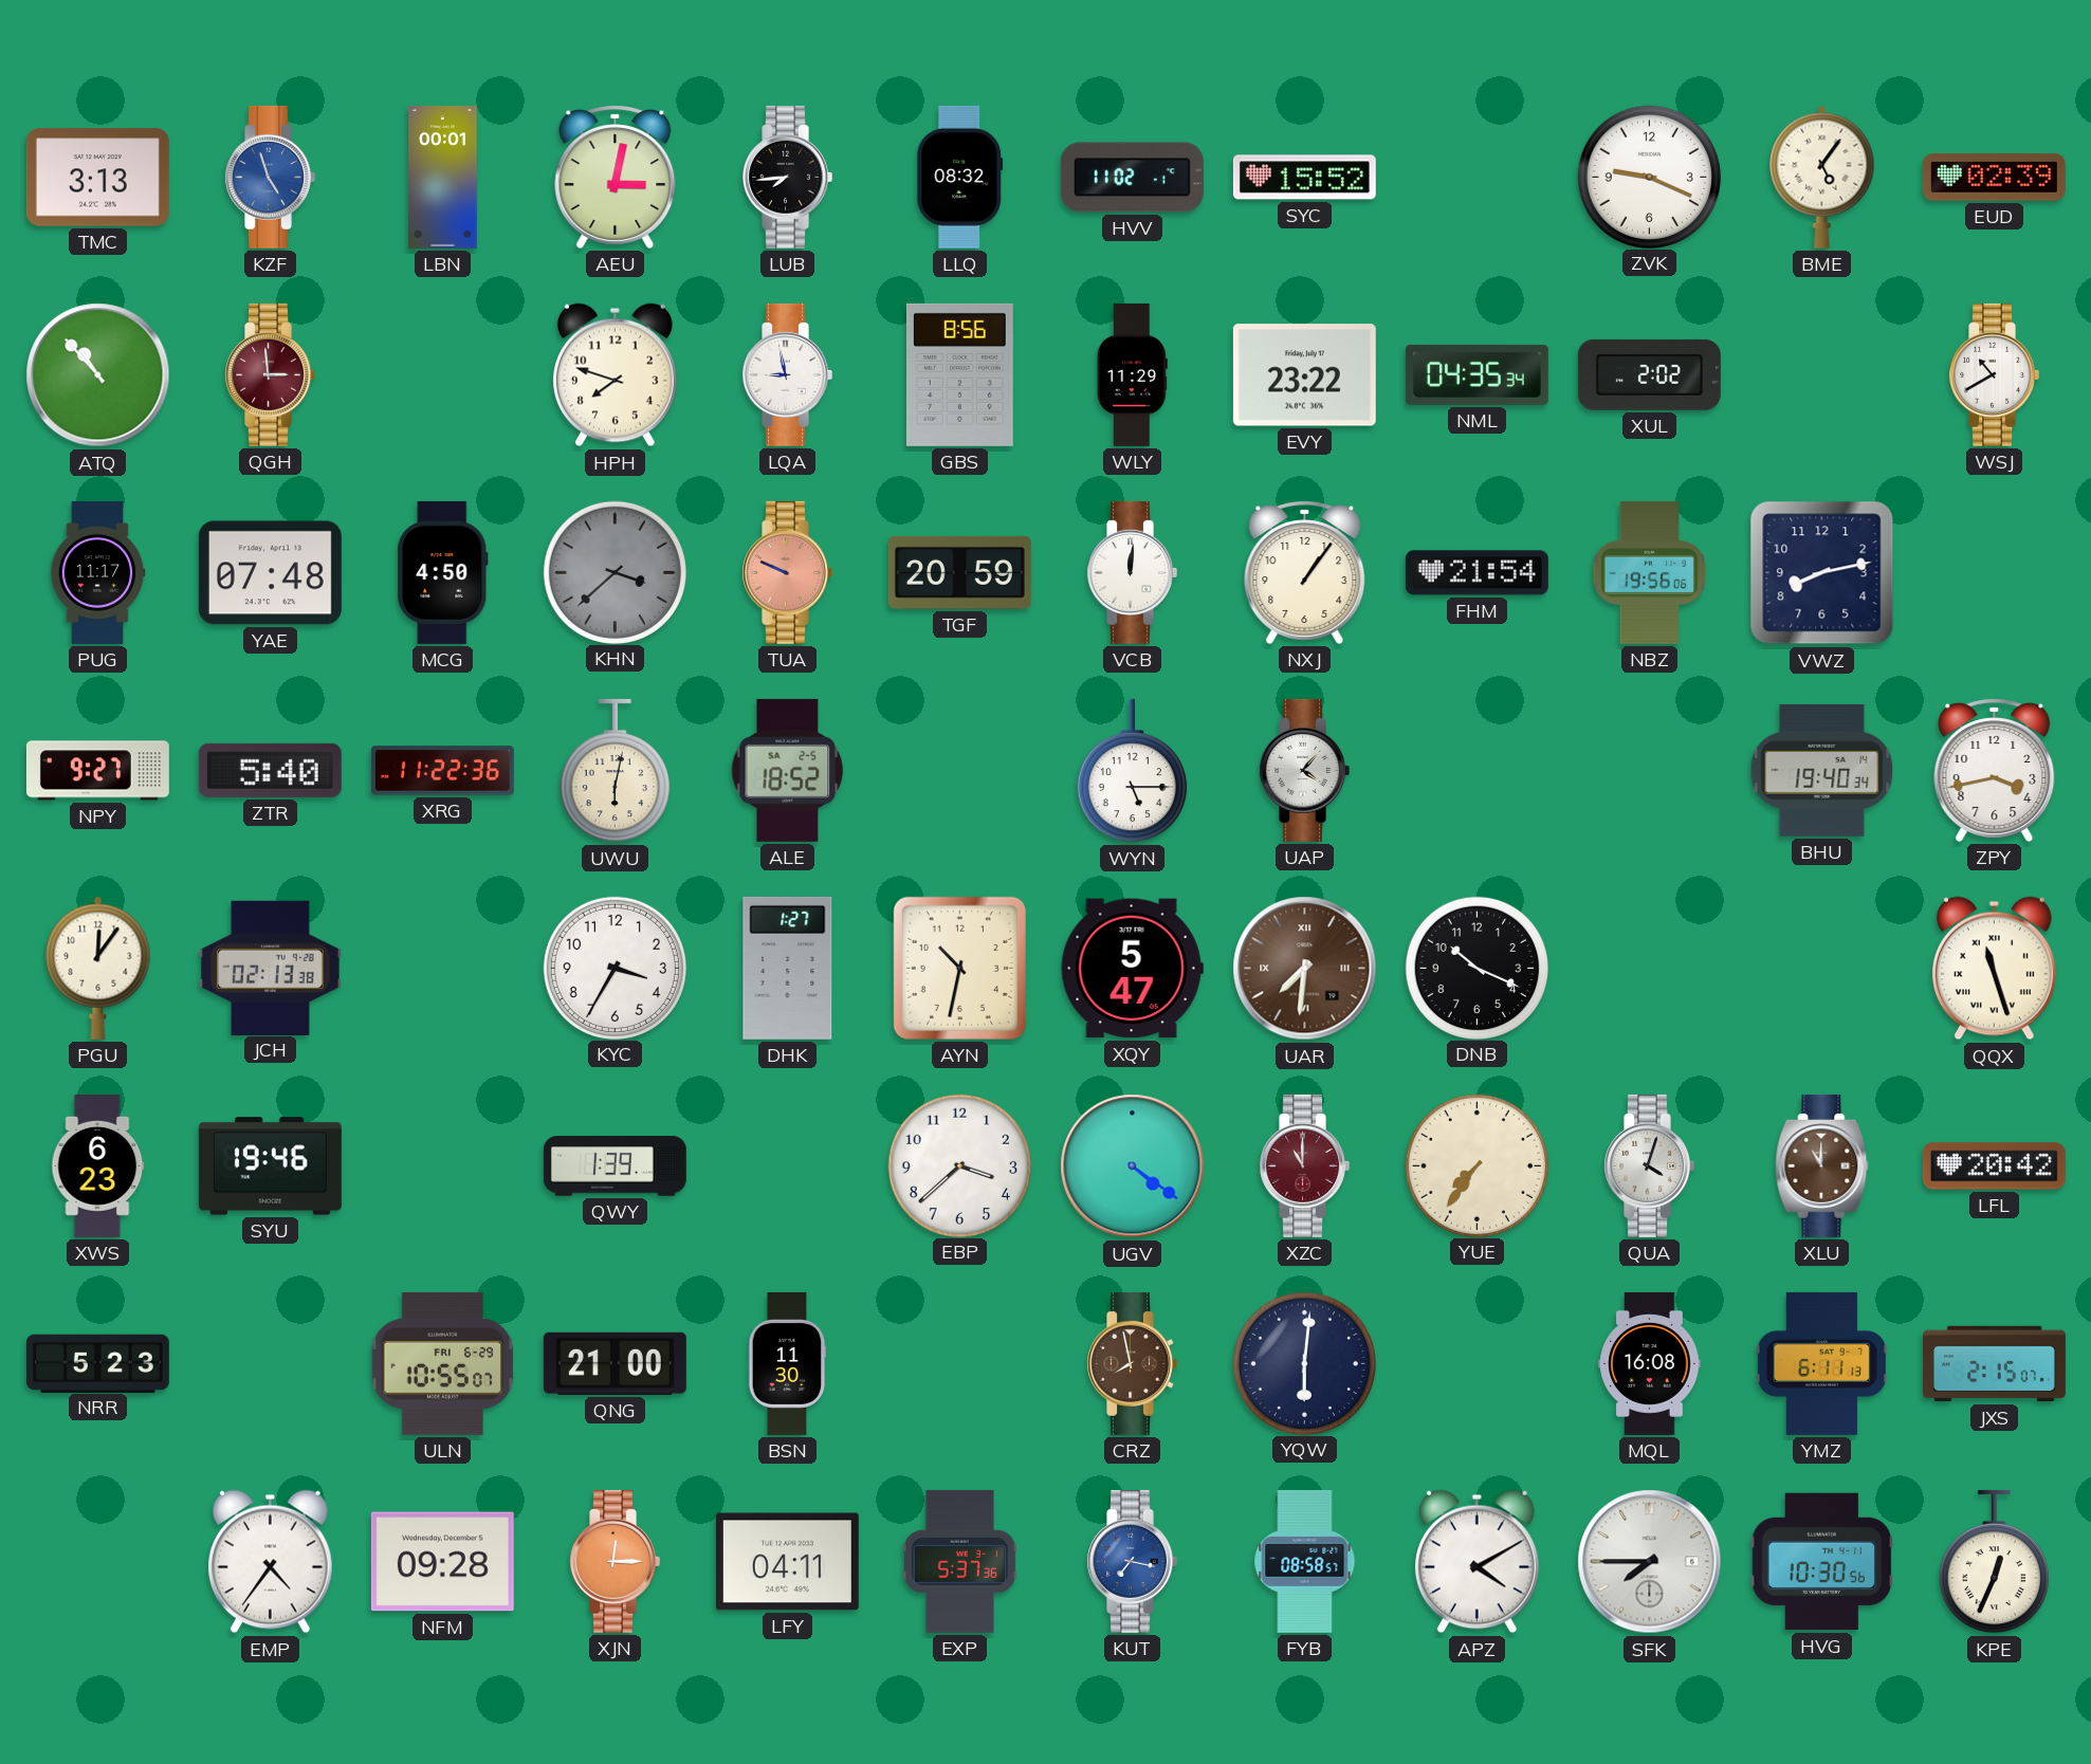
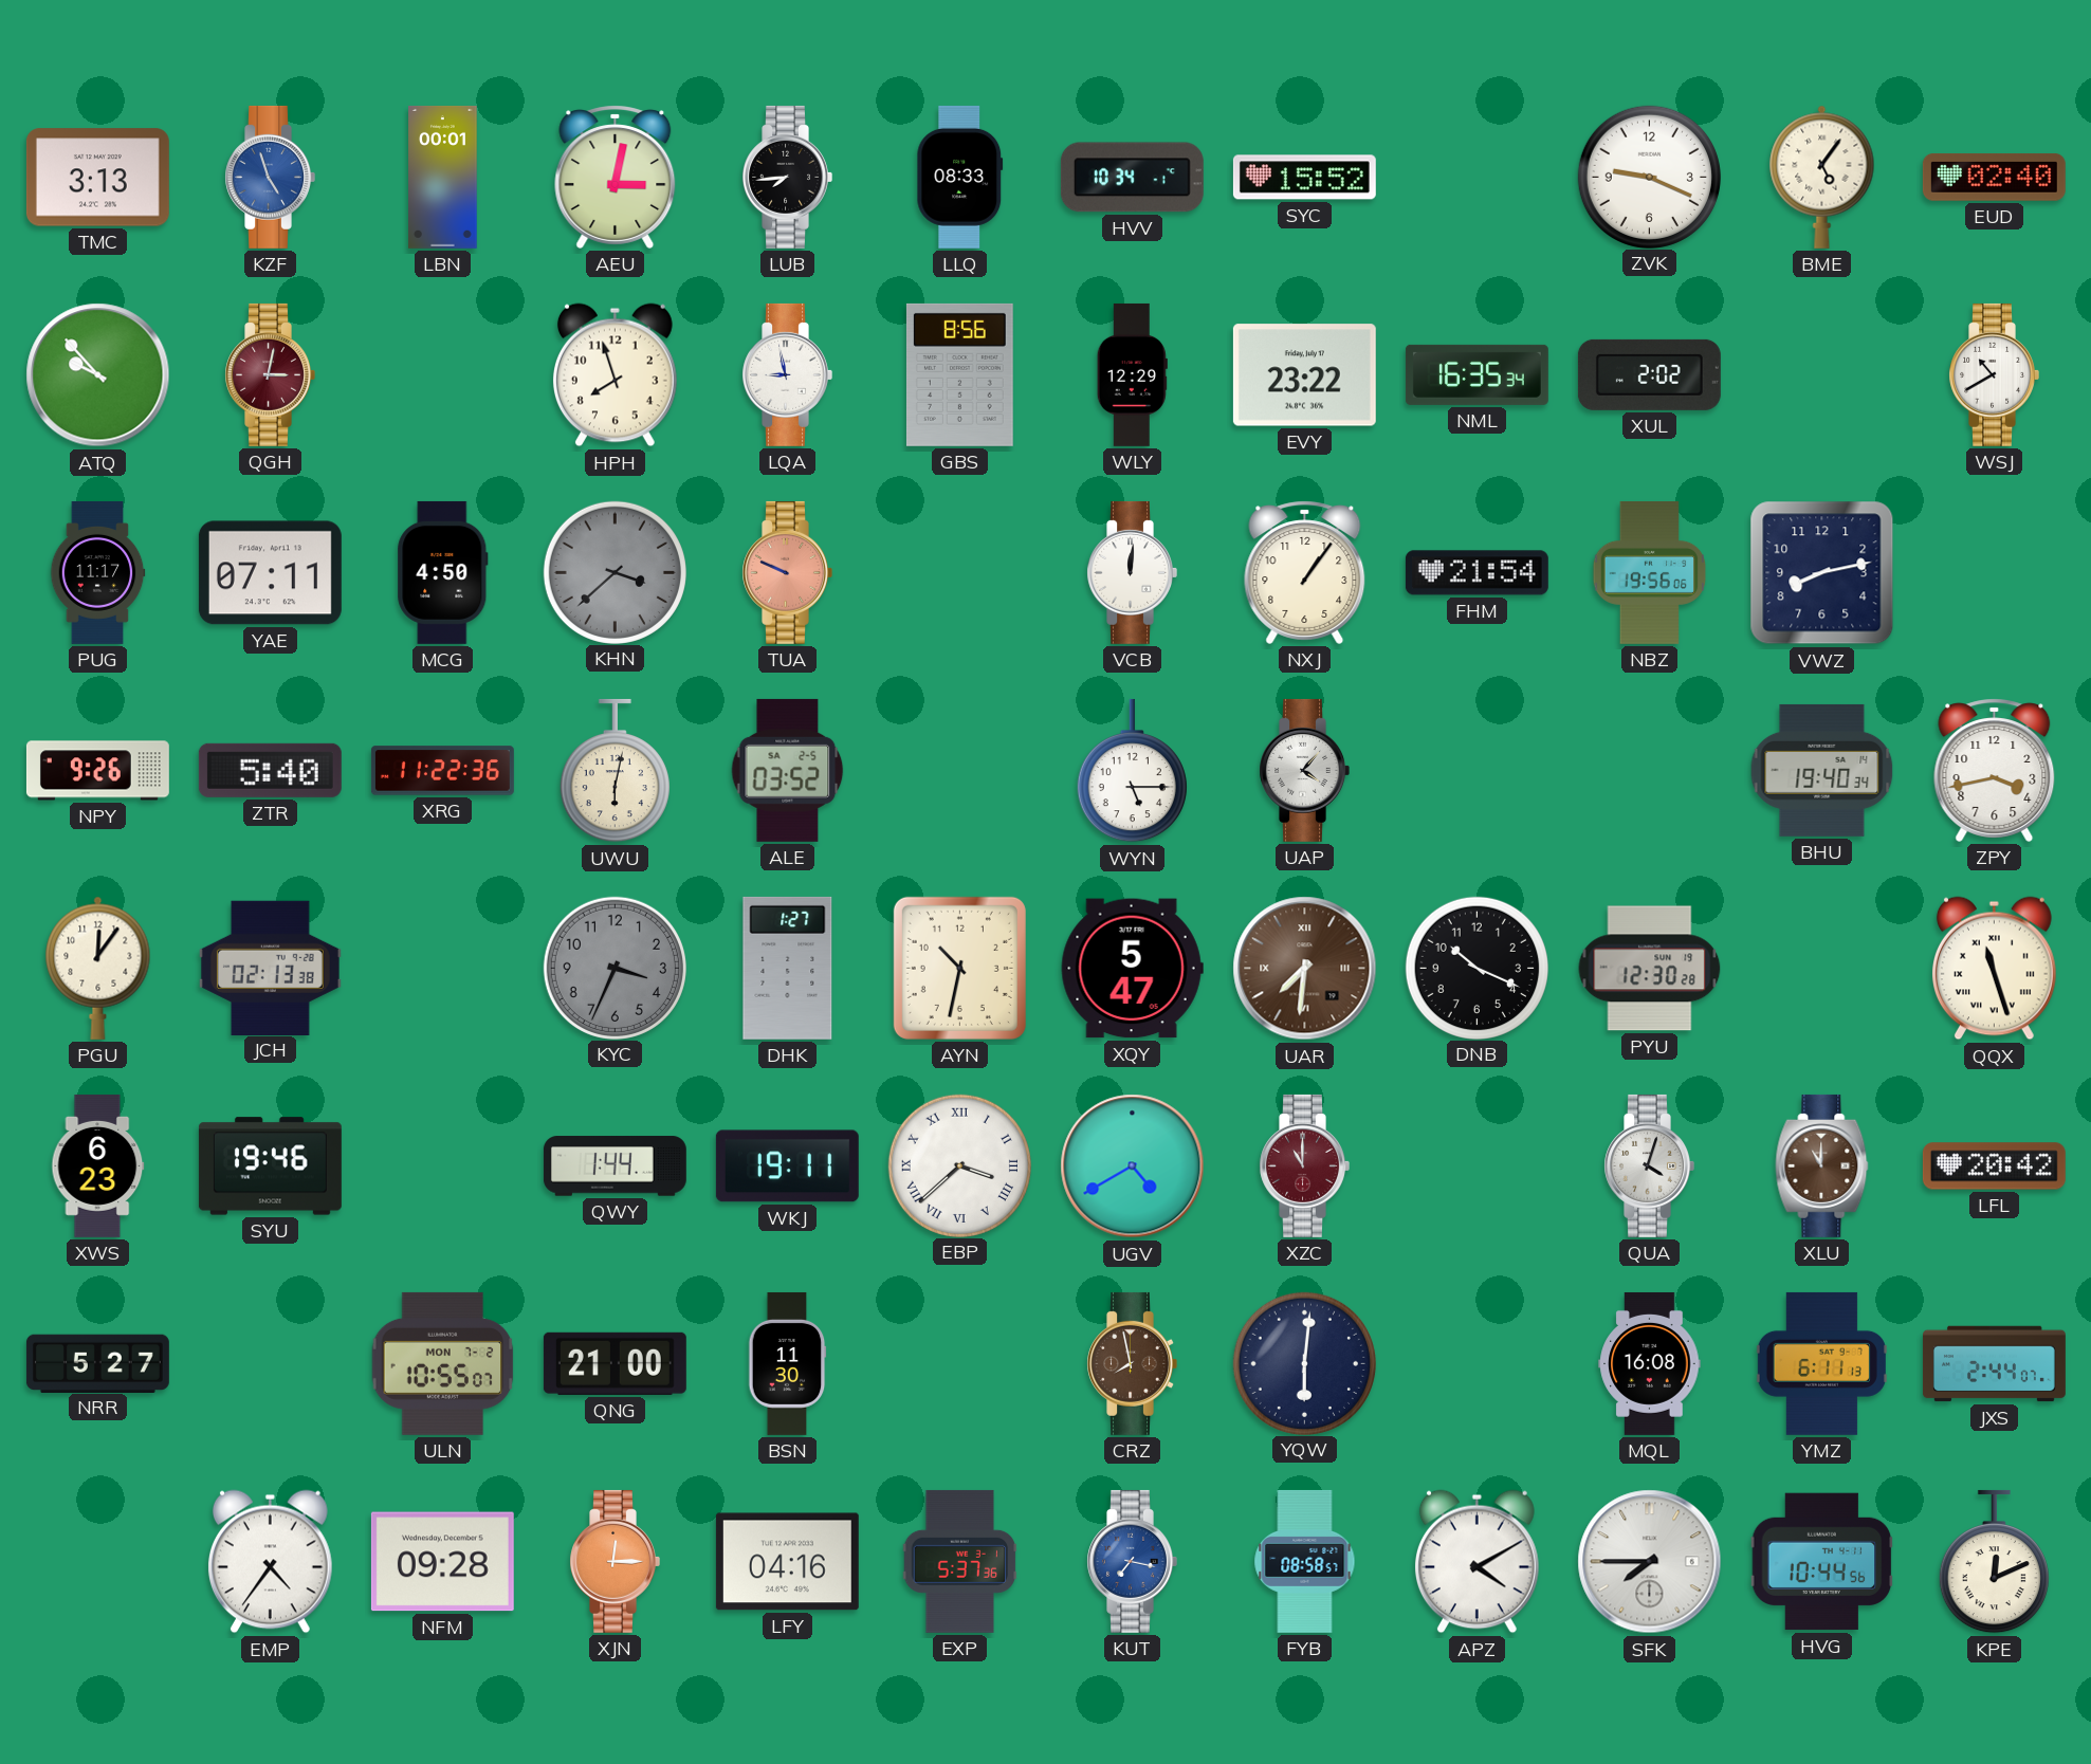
LLQ: 08:32 -> 08:33
HVV: 11:02 -> 10:34
EUD: 02:39 -> 02:40
ATQ: 10:53 -> 9:53
QGH: 2:59 -> 3:02
HPH: 7:48 -> 7:57
WLY: 11:29 -> 12:29
NML: 04:35 -> 16:35
YAE: 07:48 -> 07:11
TGF: 20:59 -> none
NPY: 9:27 -> 9:26
ALE: 18:52 -> 03:52
KYC: 3:35 -> 3:34
KYC dial: white -> grey
PYU: none -> 12:30
QWY: 1:39 -> 1:44
WKJ: none -> 19:11
EBP numerals: Arabic -> Roman
UGV: 4:21 -> 4:40
YUE: 7:36 -> none
NRR: 5:23 -> 5:27
ULN date: FRI 6-29 -> MON 7-2
JXS: 2:15 -> 2:44
LFY: 04:11 -> 04:16
HVG: 10:30 -> 10:44
KPE: 12:34 -> 12:11
